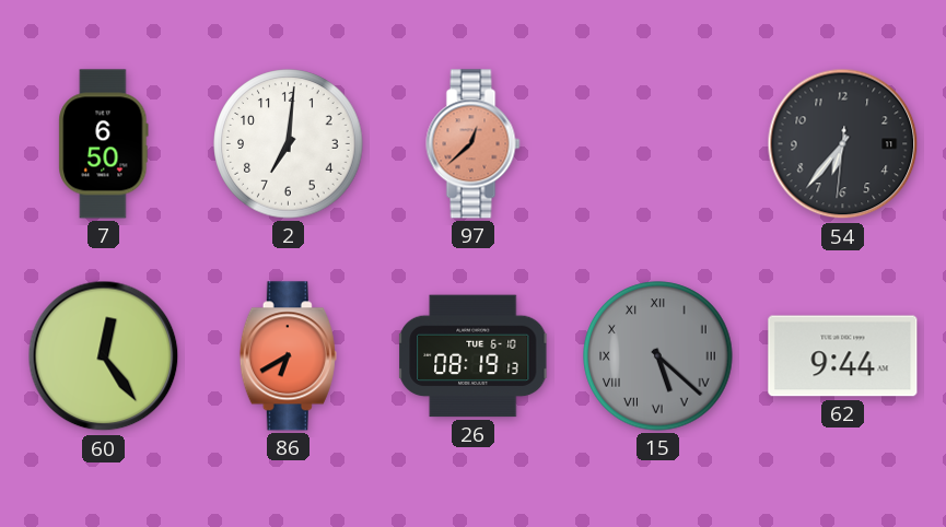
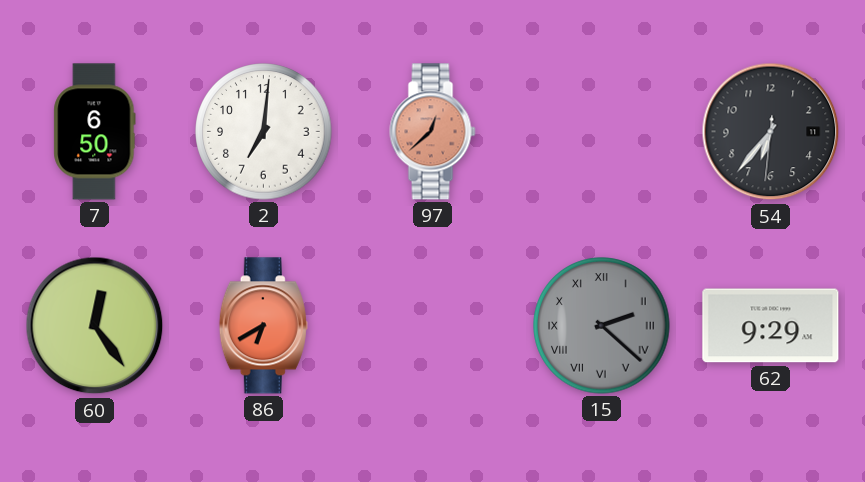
26: 08:19 -> none
15: 5:22 -> 2:22
62: 9:44 -> 9:29
